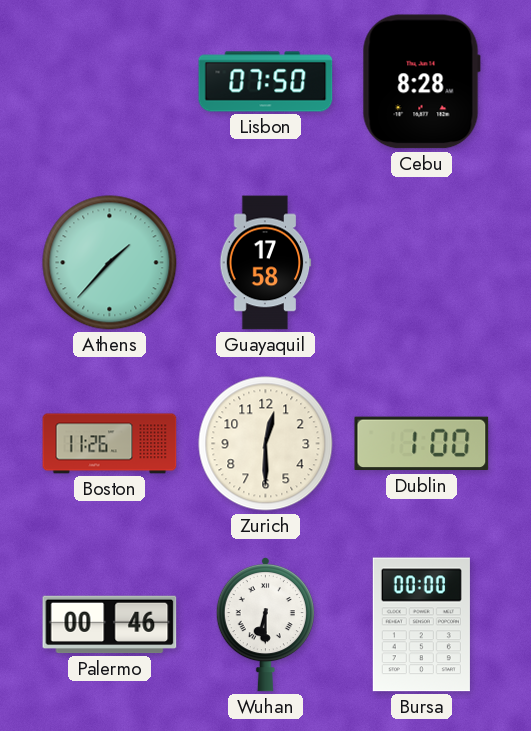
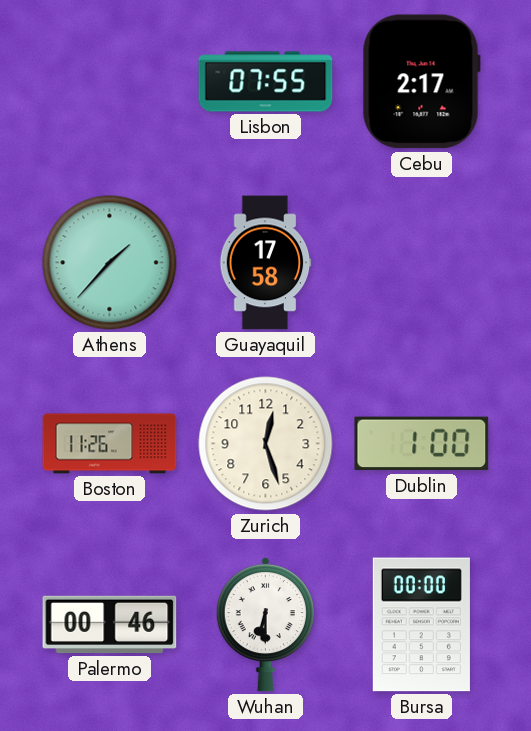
Lisbon: 07:50 -> 07:55
Cebu: 8:28 -> 2:17
Zurich: 12:30 -> 12:27
